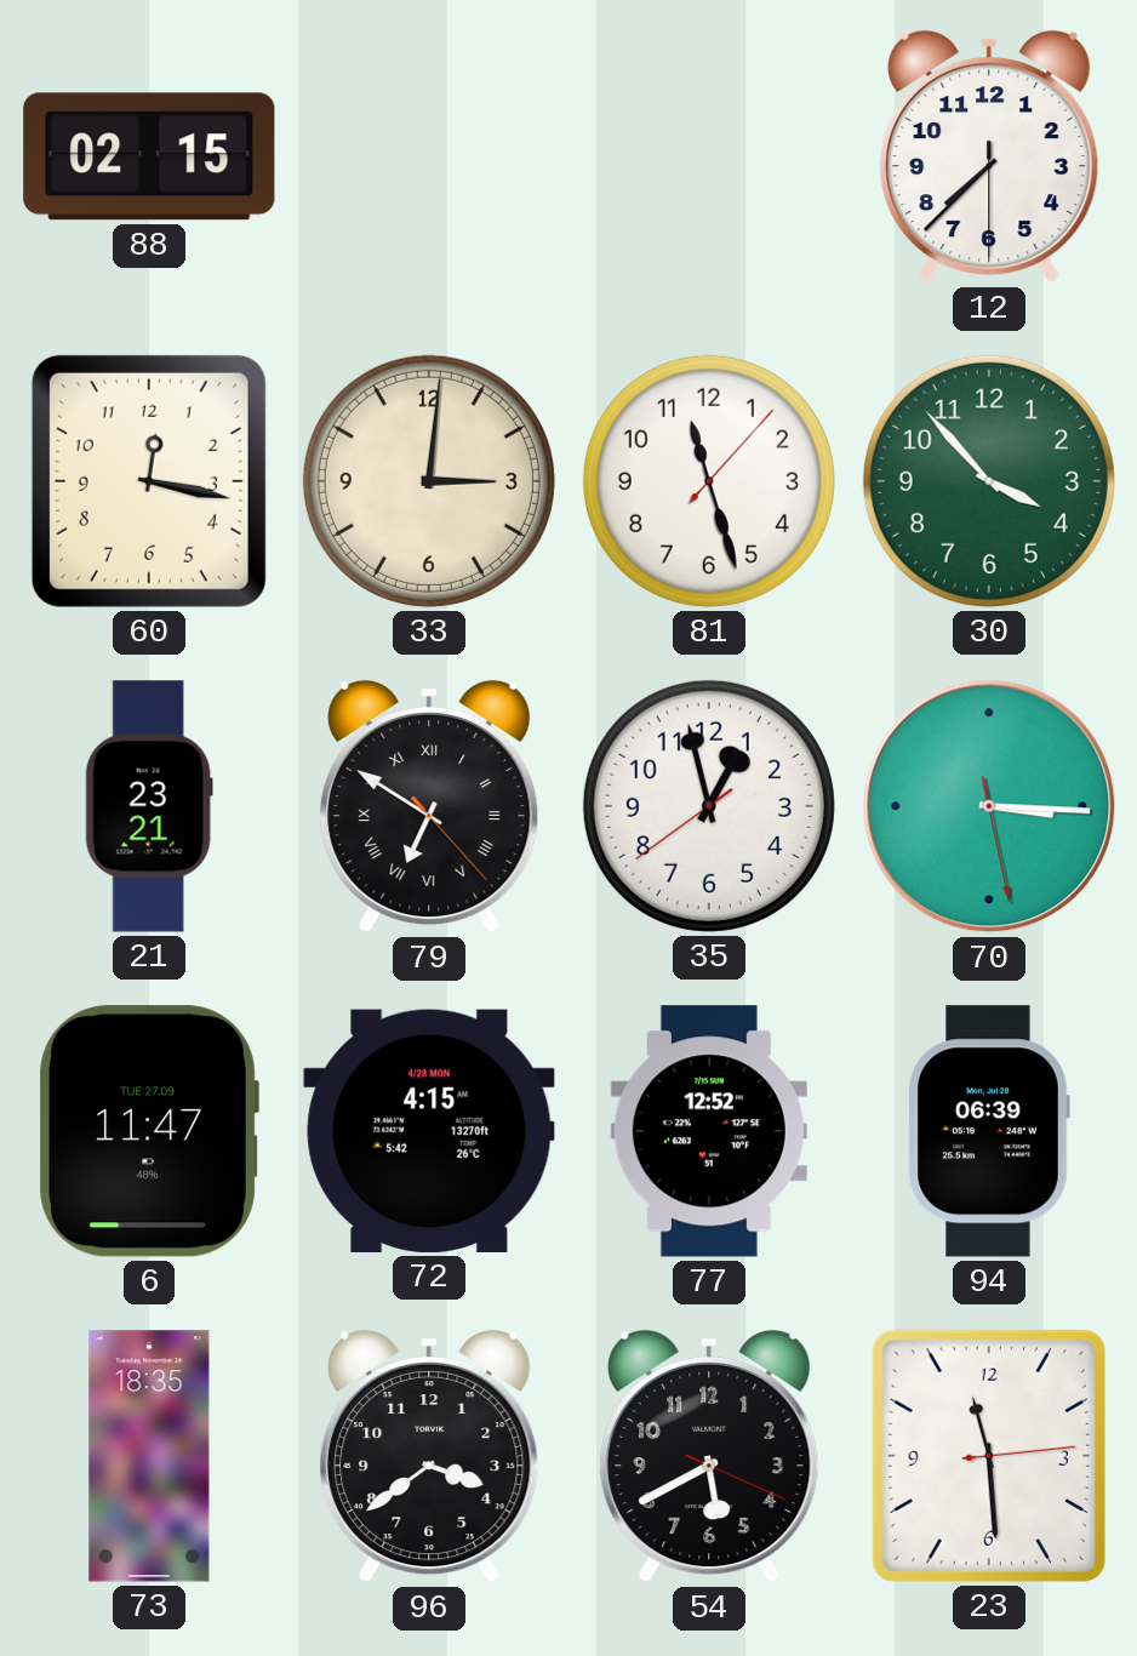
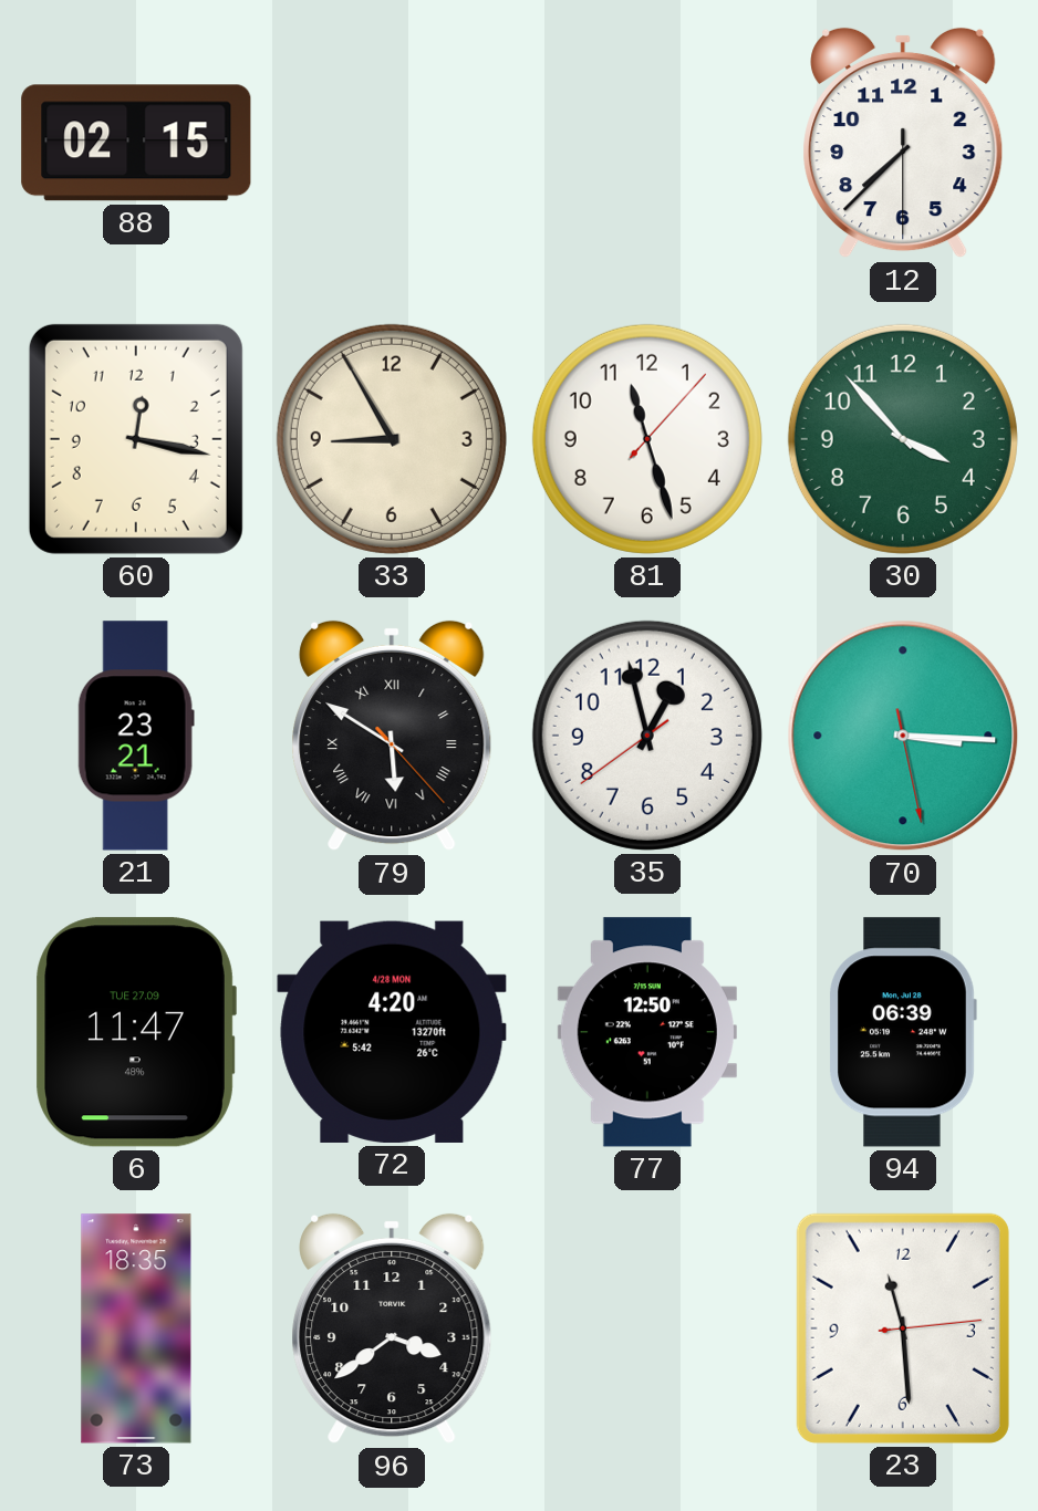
33: 3:01 -> 8:55
79: 6:50 -> 5:50
72: 4:15 -> 4:20
77: 12:52 -> 12:50
54: 5:40 -> none
